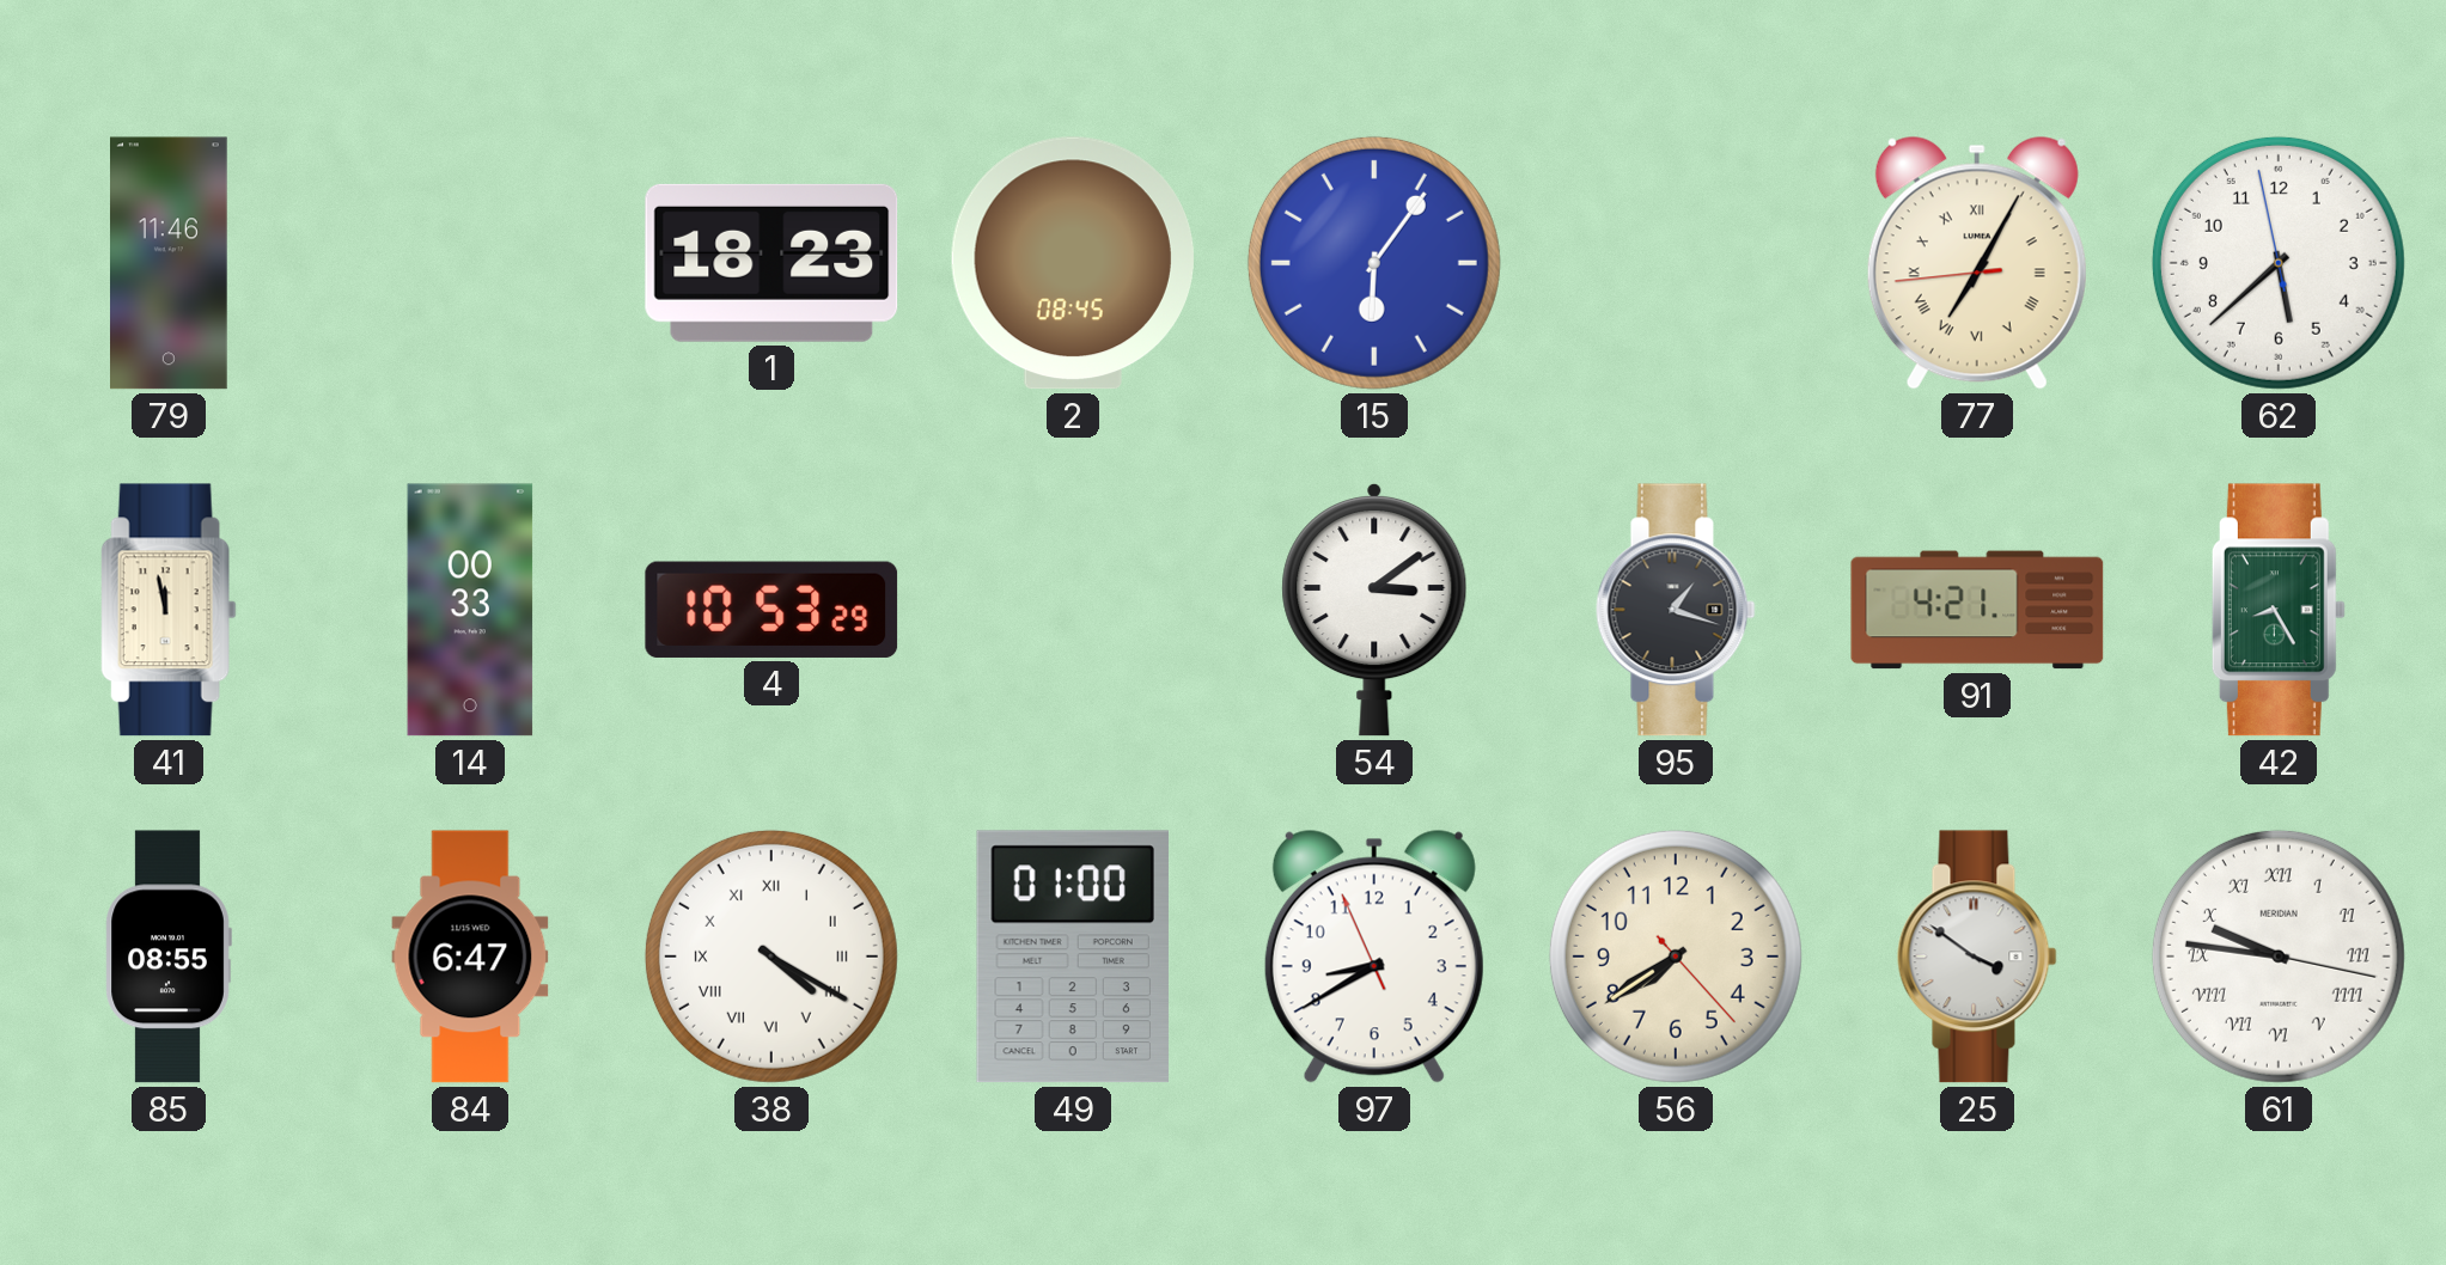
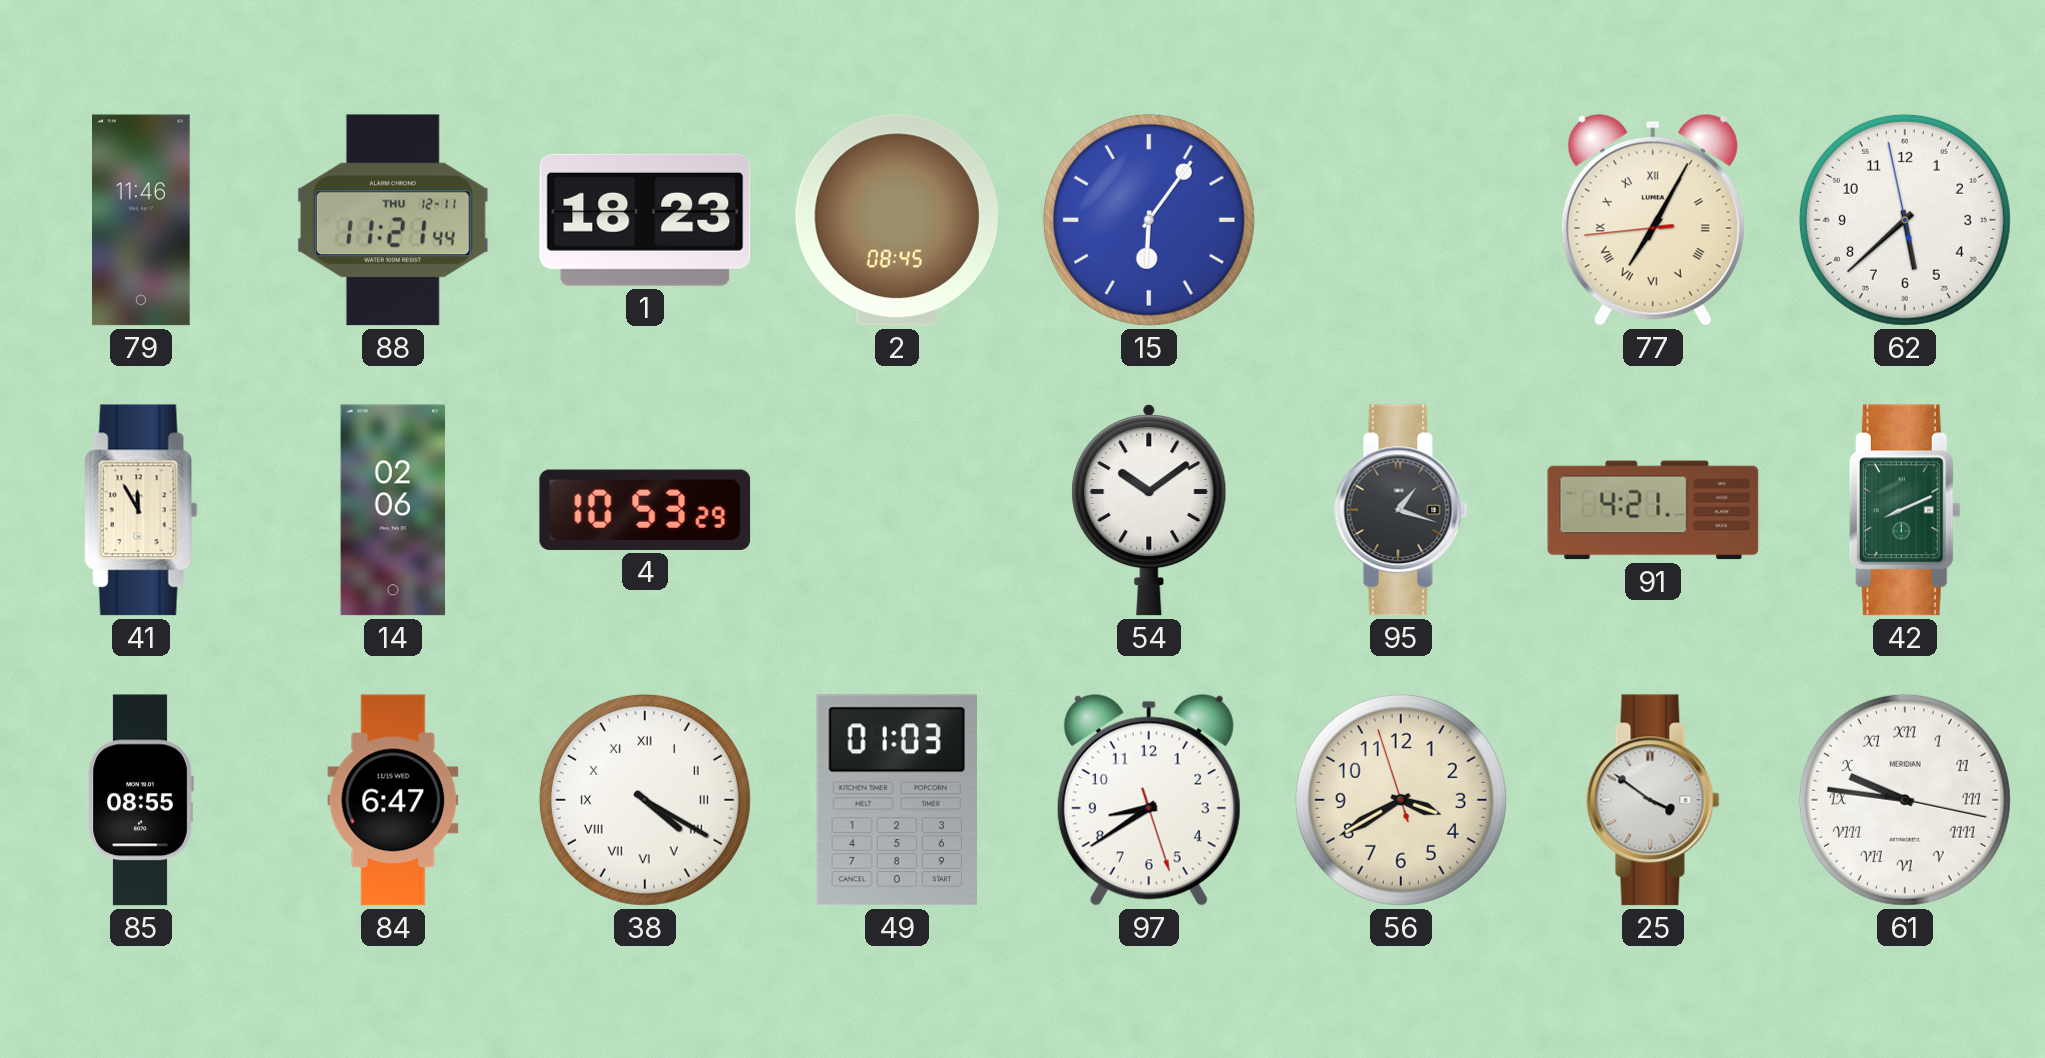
88: none -> 11:21
41: 11:58 -> 11:55
14: 00:33 -> 02:06
54: 3:09 -> 10:09
42: 8:25 -> 8:11
49: 01:00 -> 01:03
97: 8:39:56 -> 8:39:27
56: 7:39 -> 3:39
